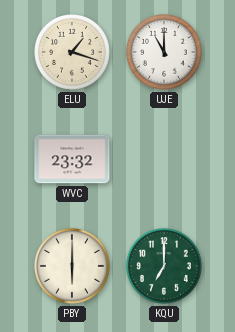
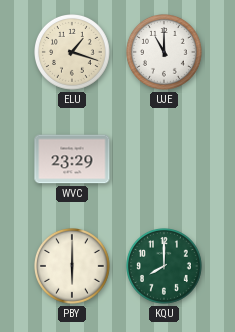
WVC: 23:32 -> 23:29
KQU: 7:00 -> 8:00
